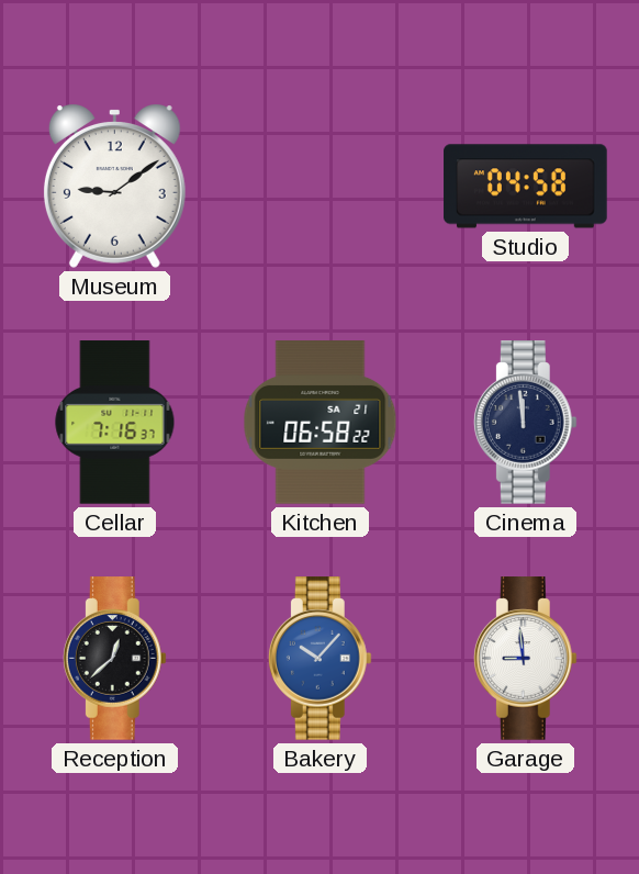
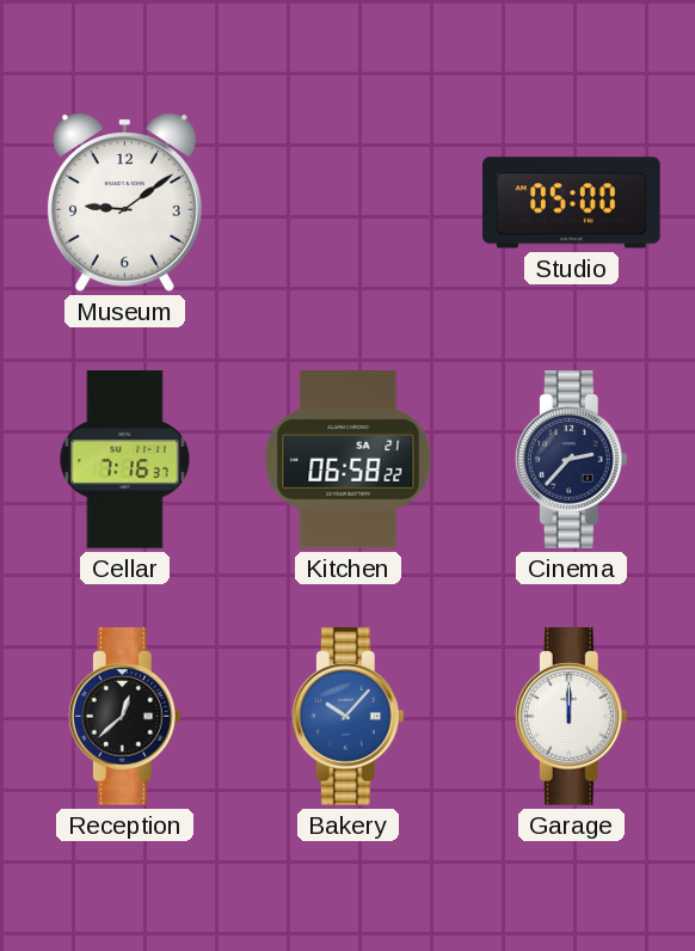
Studio: 04:58 -> 05:00
Cinema: 11:59 -> 2:37
Garage: 8:59 -> 12:00
